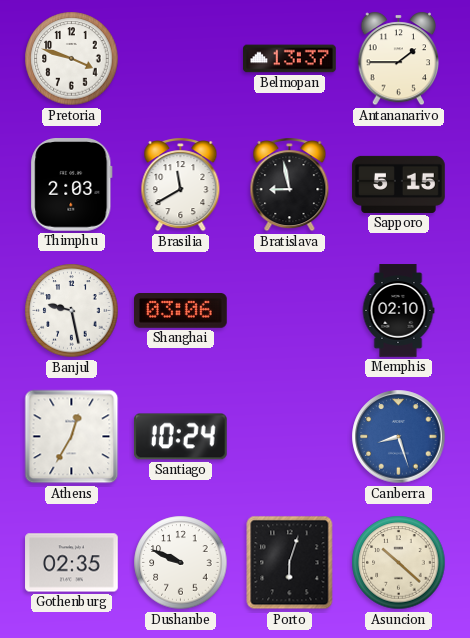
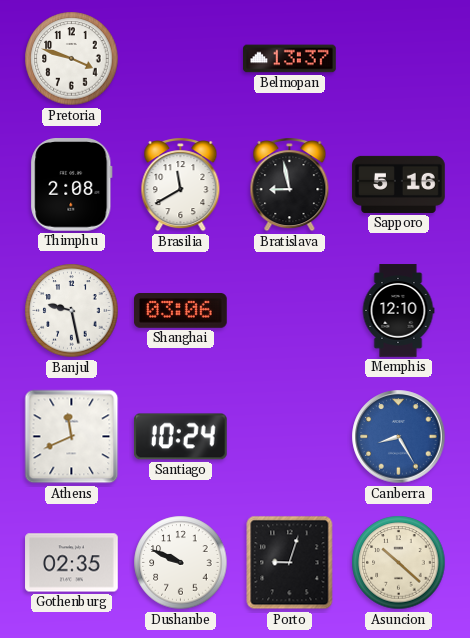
Antananarivo: 1:45 -> none
Thimphu: 2:03 -> 2:08
Sapporo: 5:15 -> 5:16
Memphis: 02:10 -> 12:10
Athens: 12:35 -> 11:41
Canberra: 8:27 -> 8:25
Porto: 6:03 -> 9:03
